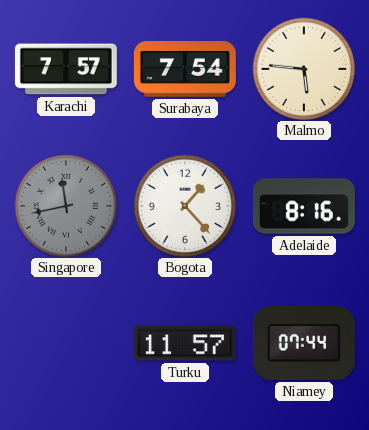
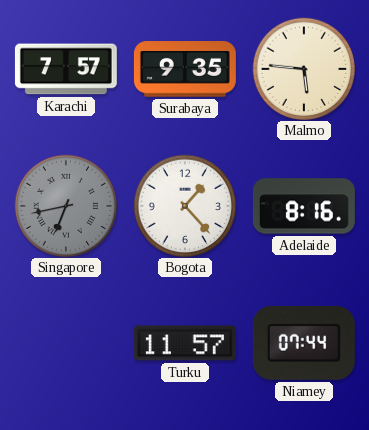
Surabaya: 7:54 -> 9:35
Singapore: 11:43 -> 6:43
